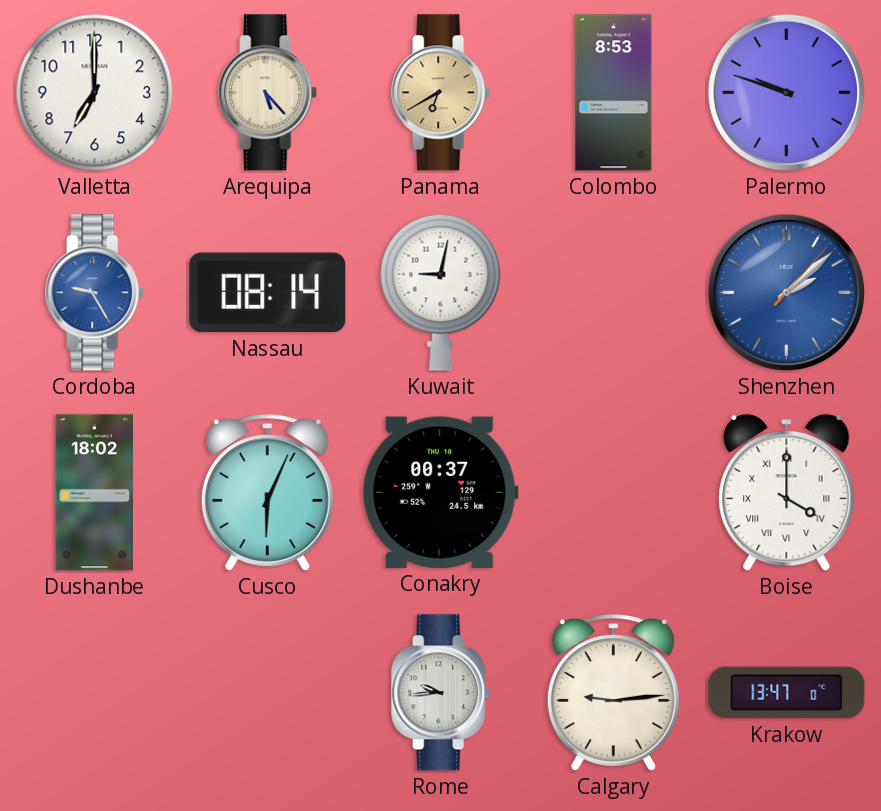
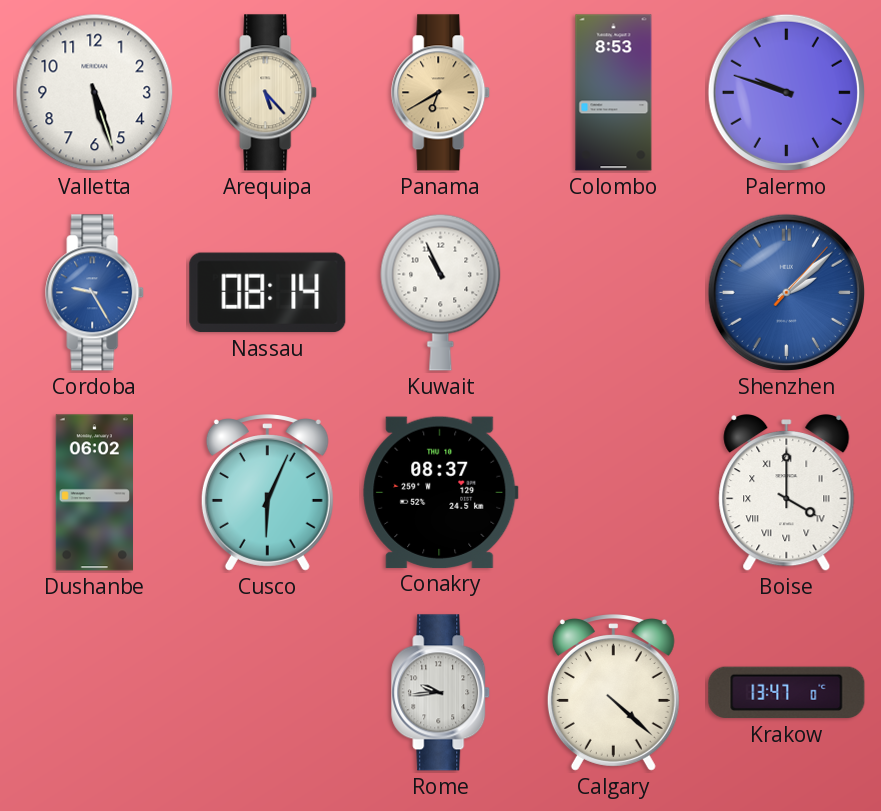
Valletta: 7:00 -> 5:27
Kuwait: 9:02 -> 10:56
Dushanbe: 18:02 -> 06:02
Conakry: 00:37 -> 08:37
Calgary: 9:14 -> 4:22
